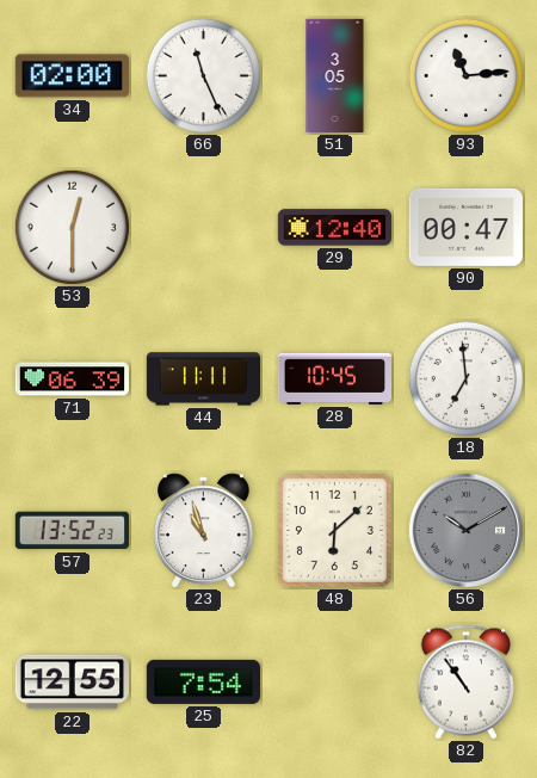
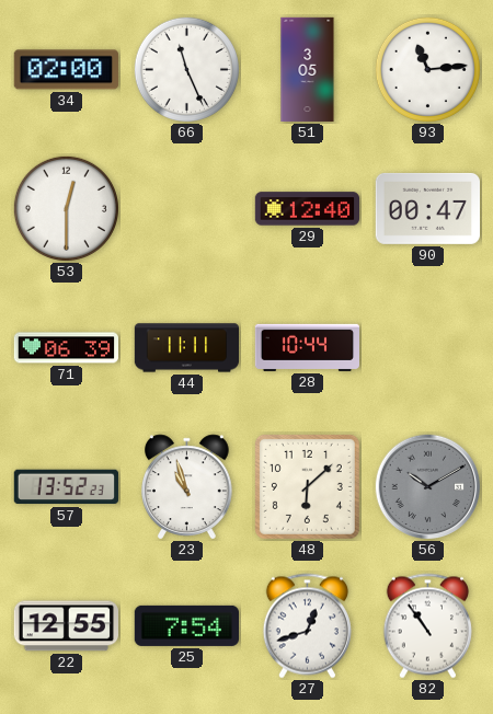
28: 10:45 -> 10:44
18: 6:59 -> none
27: none -> 12:42
